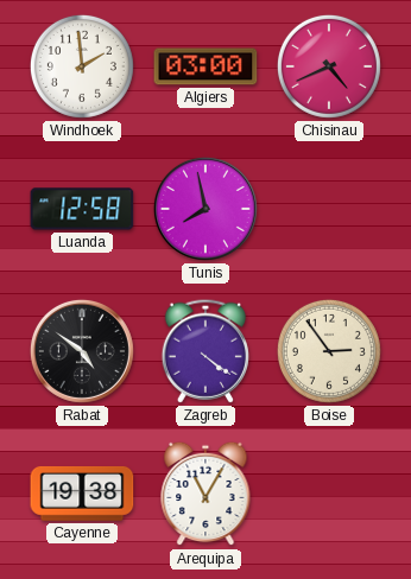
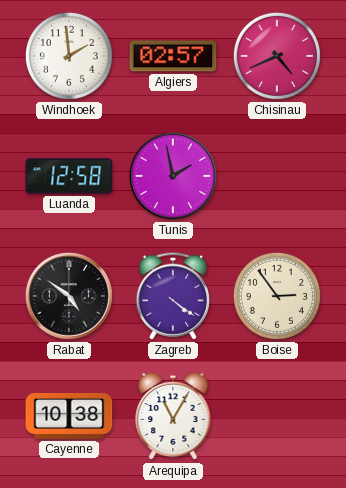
Algiers: 03:00 -> 02:57
Tunis: 7:58 -> 1:58
Cayenne: 19:38 -> 10:38
